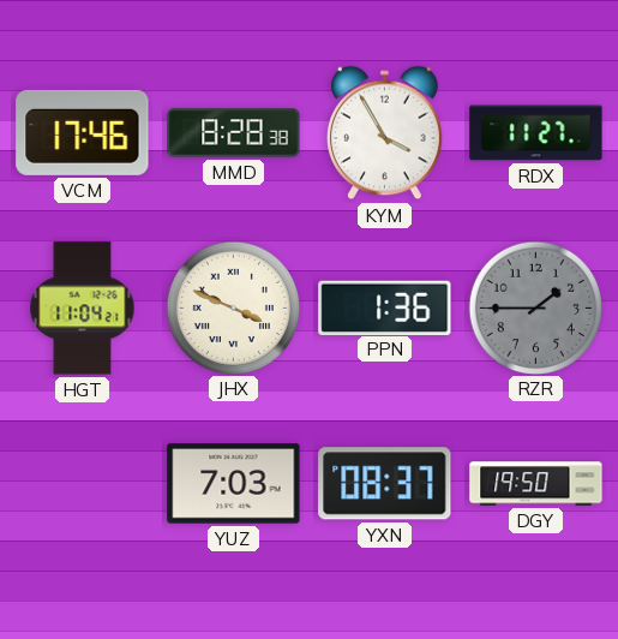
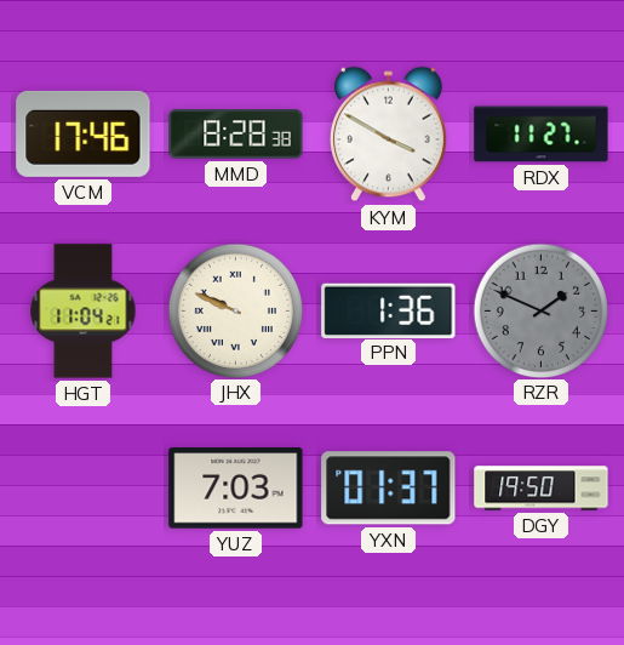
KYM: 3:55 -> 3:50
JHX: 3:49 -> 9:49
RZR: 1:45 -> 1:49
YXN: 08:37 -> 01:37
